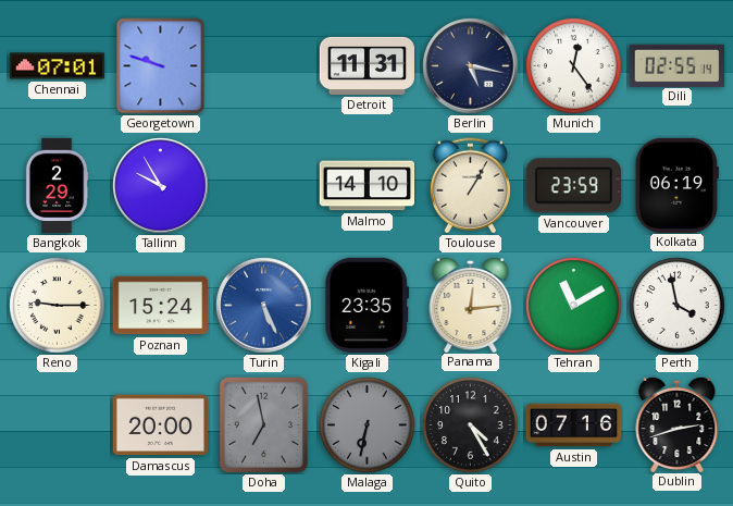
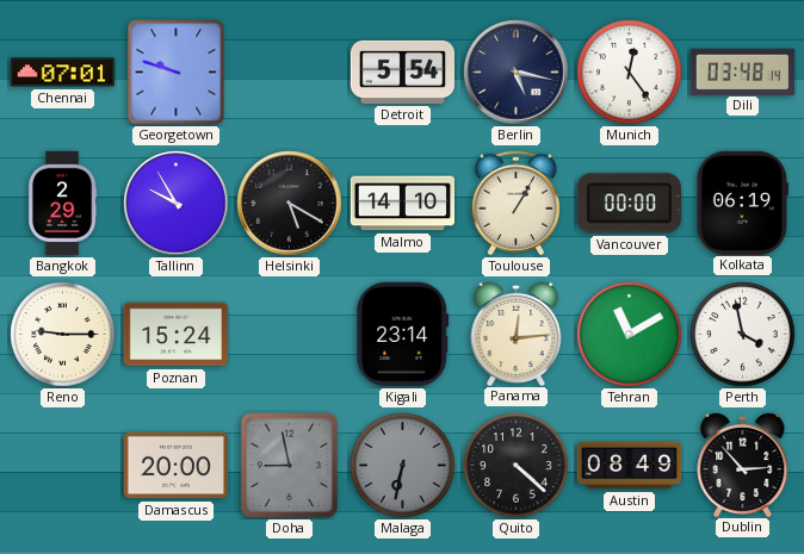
Detroit: 11:31 -> 5:54
Dili: 02:55 -> 03:48
Helsinki: none -> 5:20
Vancouver: 23:59 -> 00:00
Turin: 5:26 -> none
Kigali: 23:35 -> 23:14
Doha: 6:58 -> 8:58
Quito: 4:25 -> 4:22
Austin: 07:16 -> 08:49
Dublin: 2:42 -> 2:53
